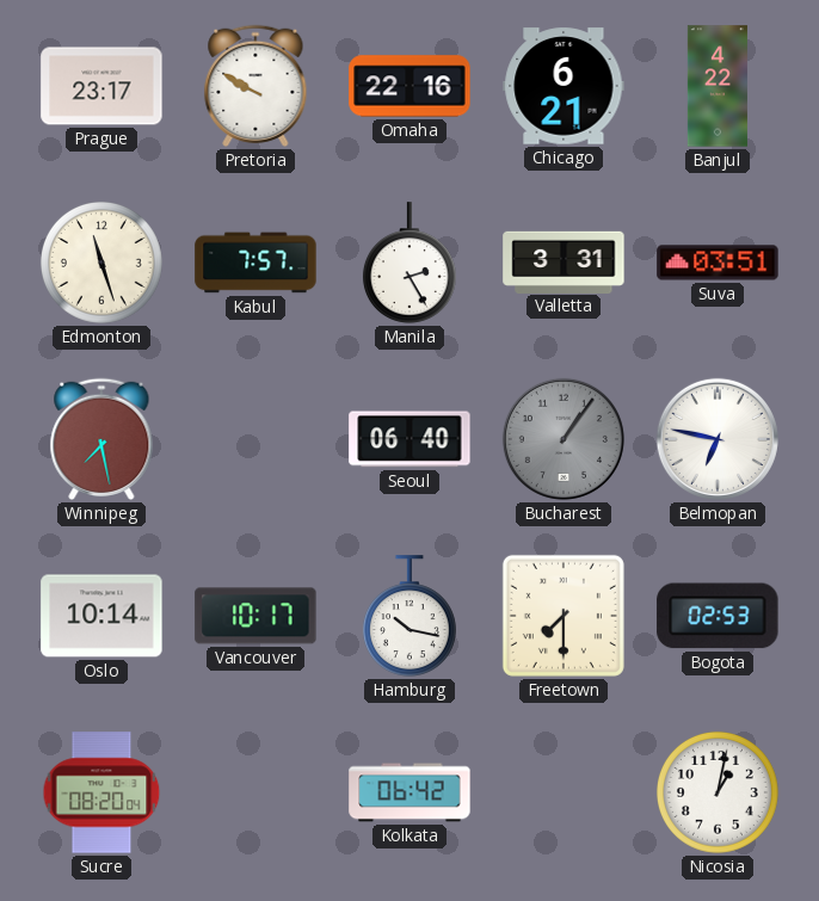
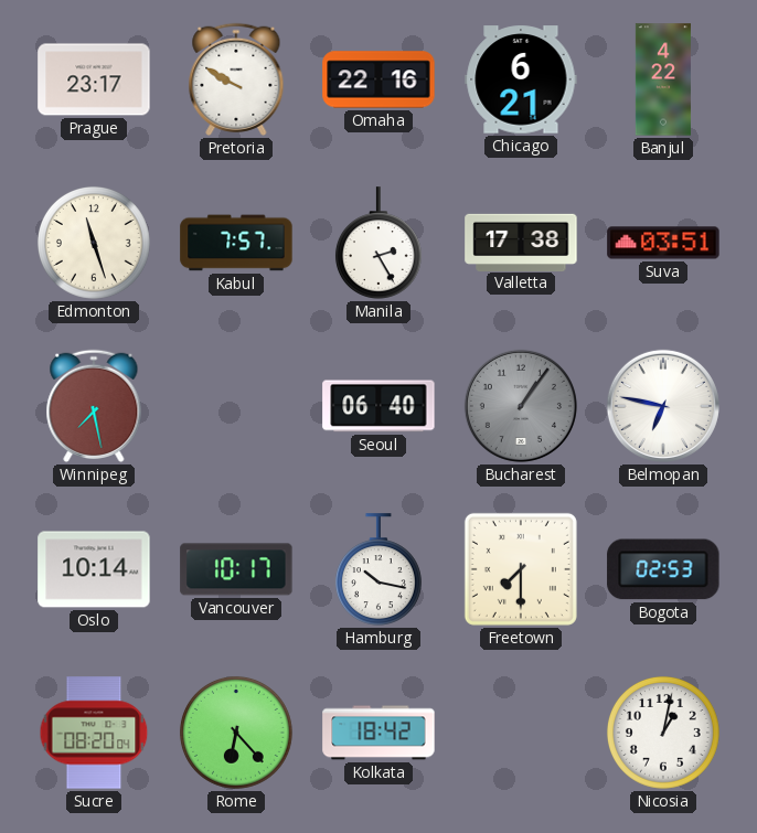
Valletta: 3:31 -> 17:38
Rome: none -> 6:23
Kolkata: 06:42 -> 18:42
